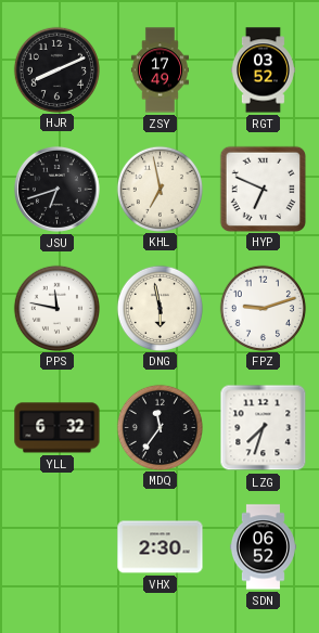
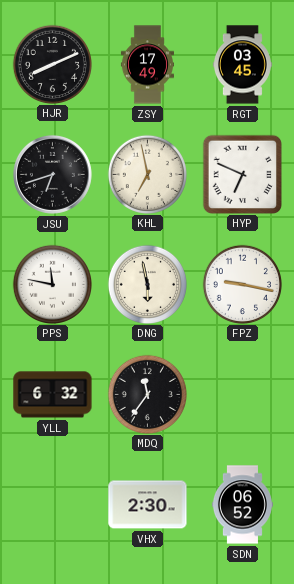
RGT: 03:52 -> 03:45
FPZ: 9:12 -> 9:17
LZG: 7:33 -> none
